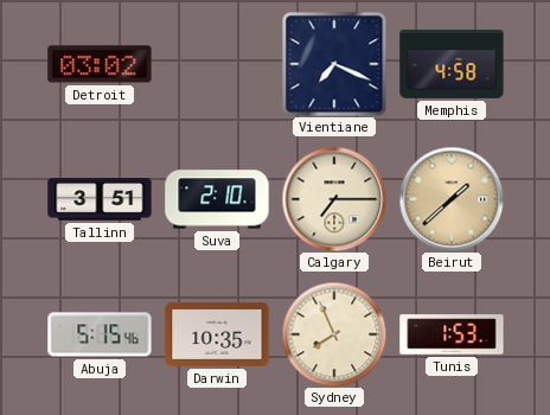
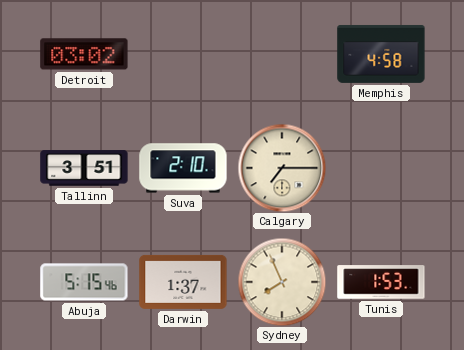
Vientiane: 7:19 -> none
Beirut: 1:38 -> none
Darwin: 10:35 -> 1:37
